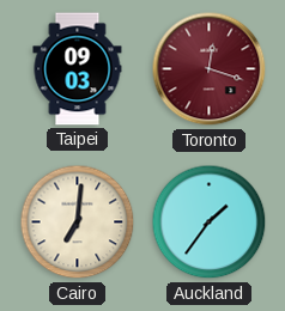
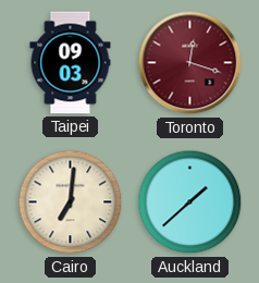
Auckland: 1:36 -> 1:38
